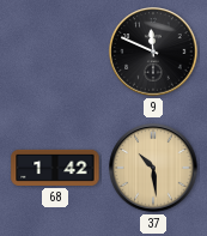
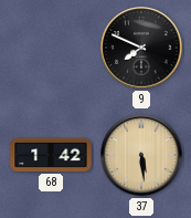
9: 11:49 -> 7:49
37: 10:29 -> 5:29
